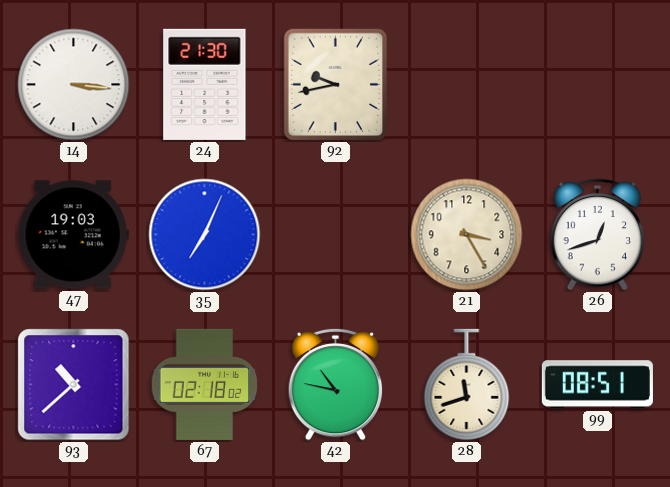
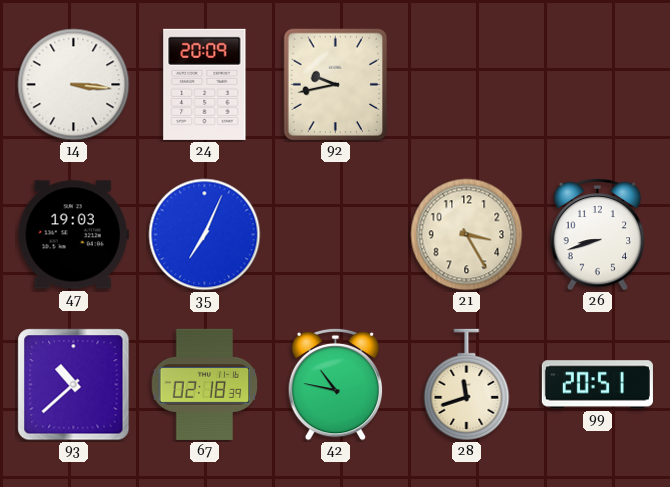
24: 21:30 -> 20:09
26: 12:42 -> 8:42
67: 02:18:02 -> 02:18:39
99: 08:51 -> 20:51
